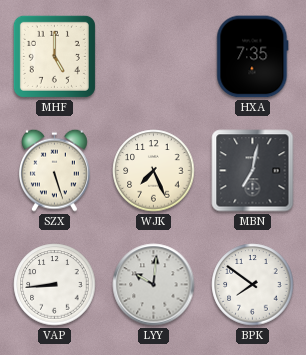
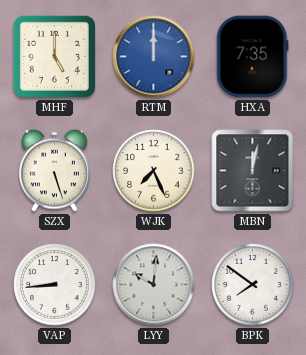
RTM: none -> 12:00
MBN: 7:02 -> 12:02
